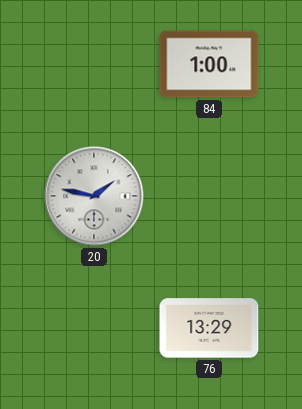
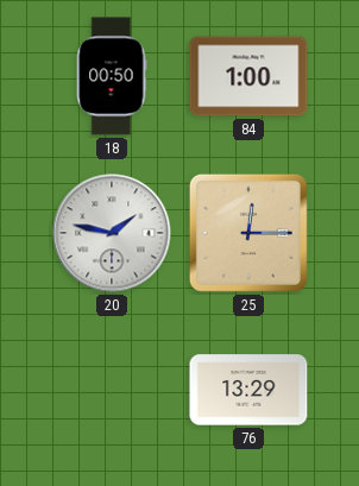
18: none -> 00:50
25: none -> 12:15
